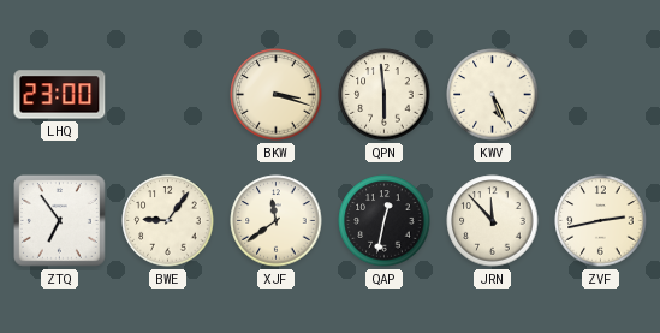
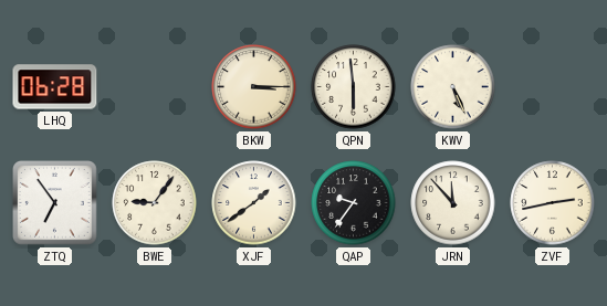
LHQ: 23:00 -> 06:28
BKW: 3:18 -> 3:15
XJF: 11:39 -> 1:39
QAP: 12:32 -> 9:36
